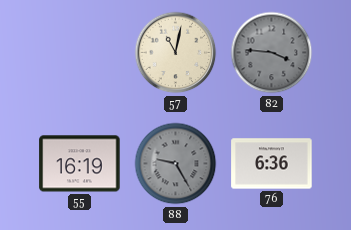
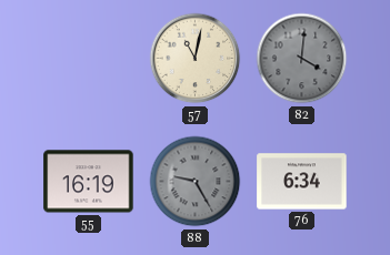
82: 3:46 -> 4:01
76: 6:36 -> 6:34
